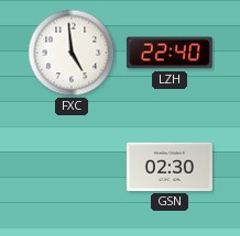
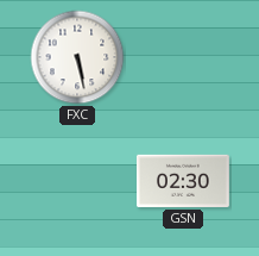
FXC: 4:59 -> 5:28
LZH: 22:40 -> none
